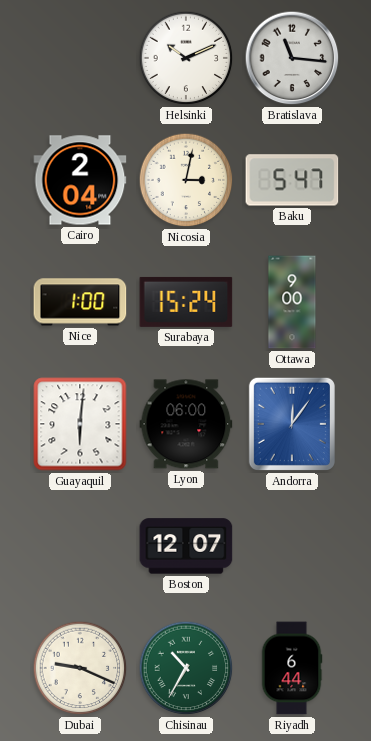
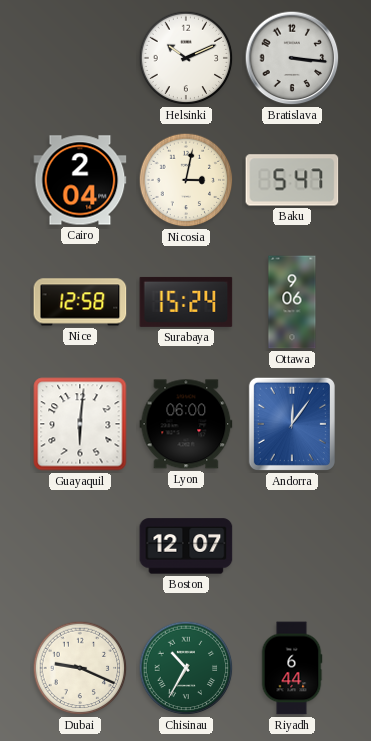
Bratislava: 11:16 -> 3:16
Nice: 1:00 -> 12:58
Ottawa: 9:00 -> 9:06
